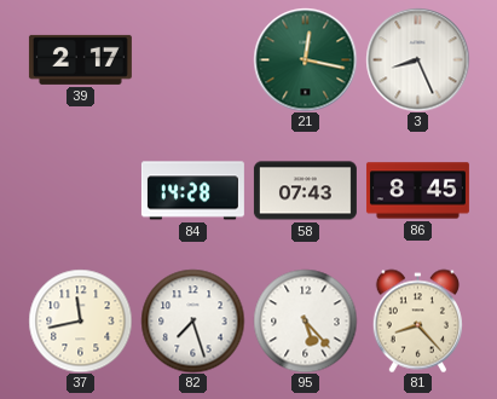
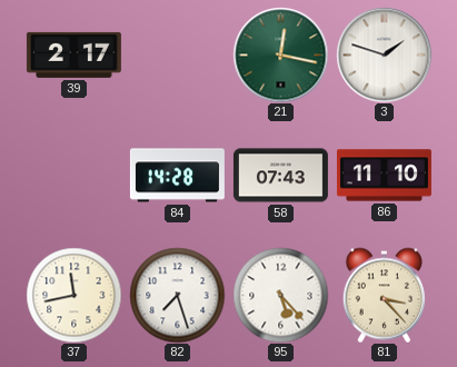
3: 8:26 -> 1:48
86: 8:45 -> 11:10
81: 8:23 -> 3:23
